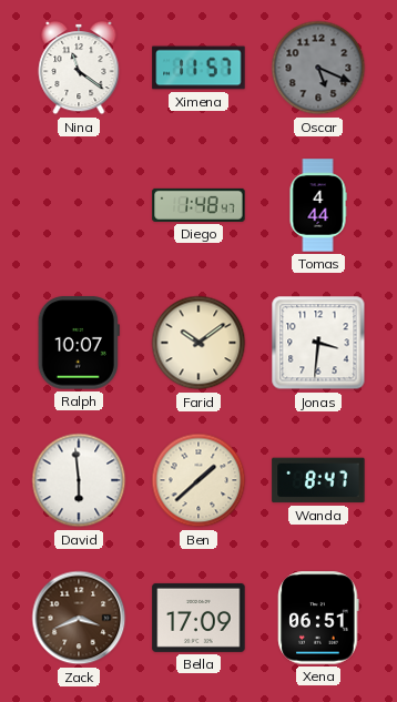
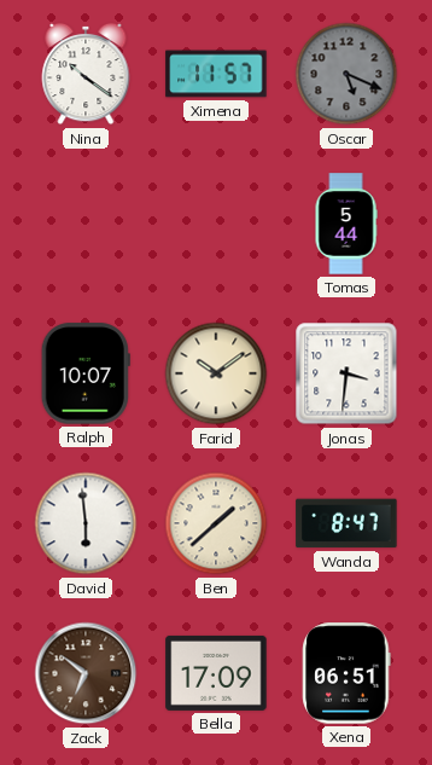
Nina: 11:21 -> 10:21
Diego: 1:48 -> none
Tomas: 4:44 -> 5:44
Zack: 3:41 -> 6:51
